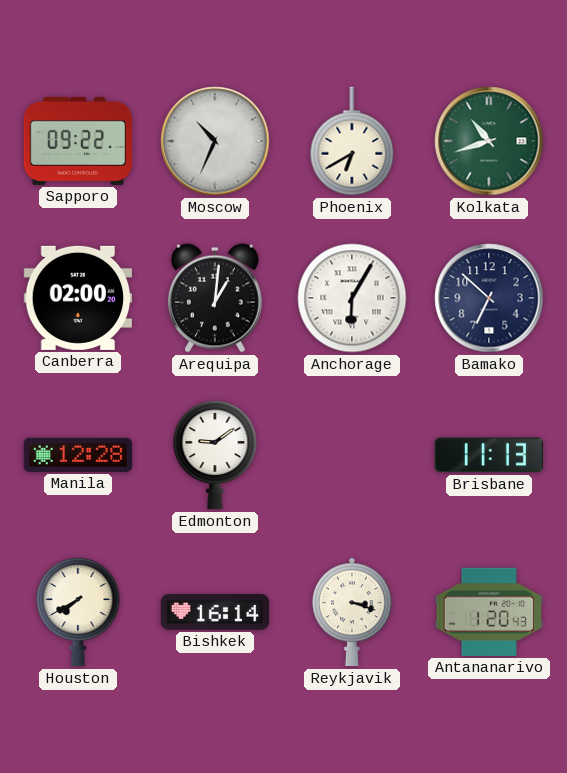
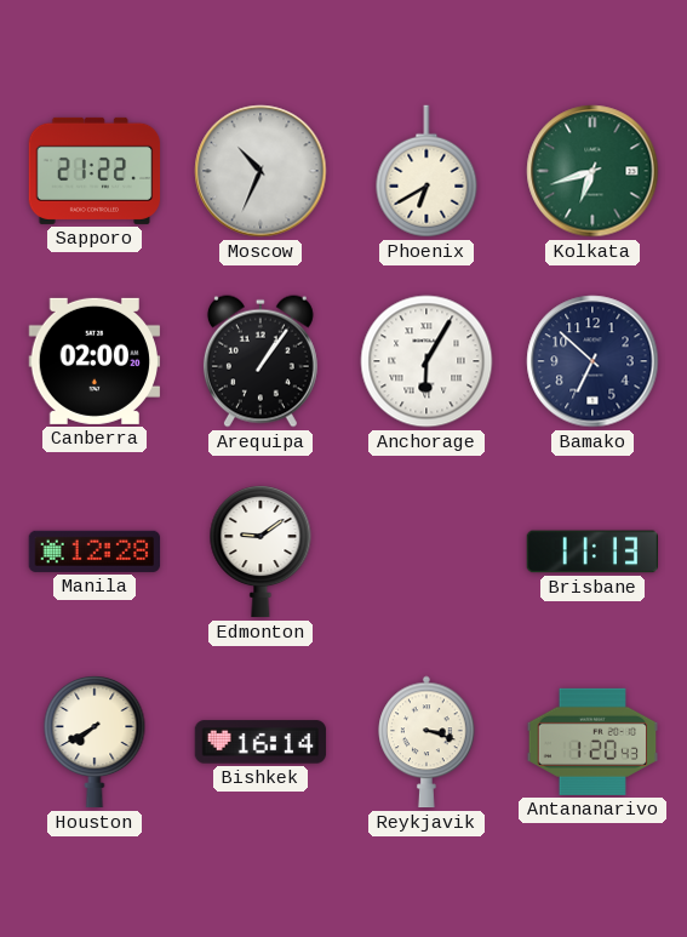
Sapporo: 09:22 -> 21:22
Kolkata: 10:42 -> 6:42
Arequipa: 1:01 -> 1:06
